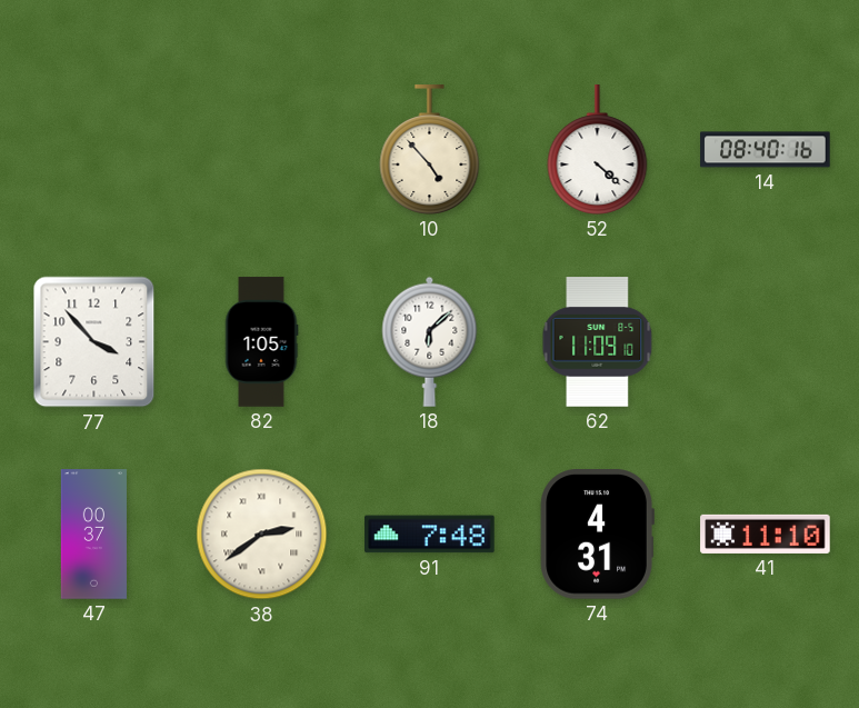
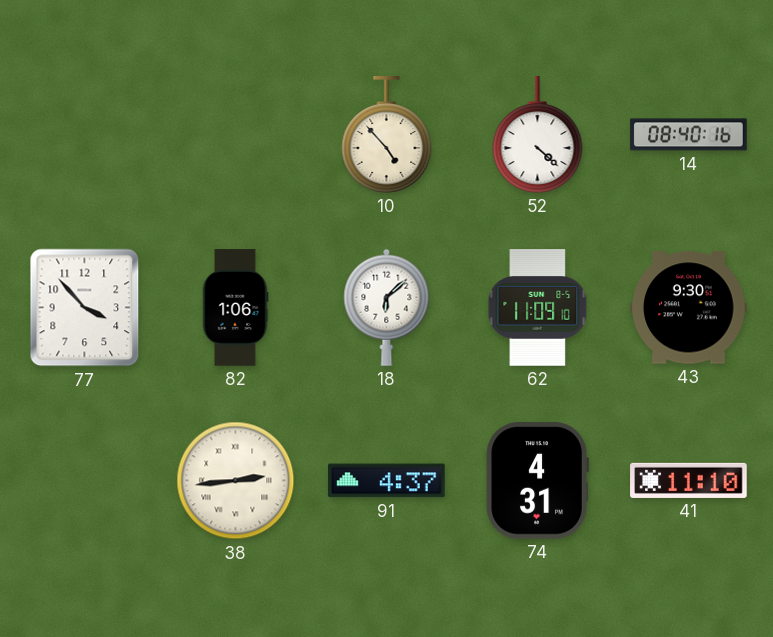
82: 1:05 -> 1:06
43: none -> 9:30
47: 00:37 -> none
38: 2:39 -> 2:44
91: 7:48 -> 4:37
